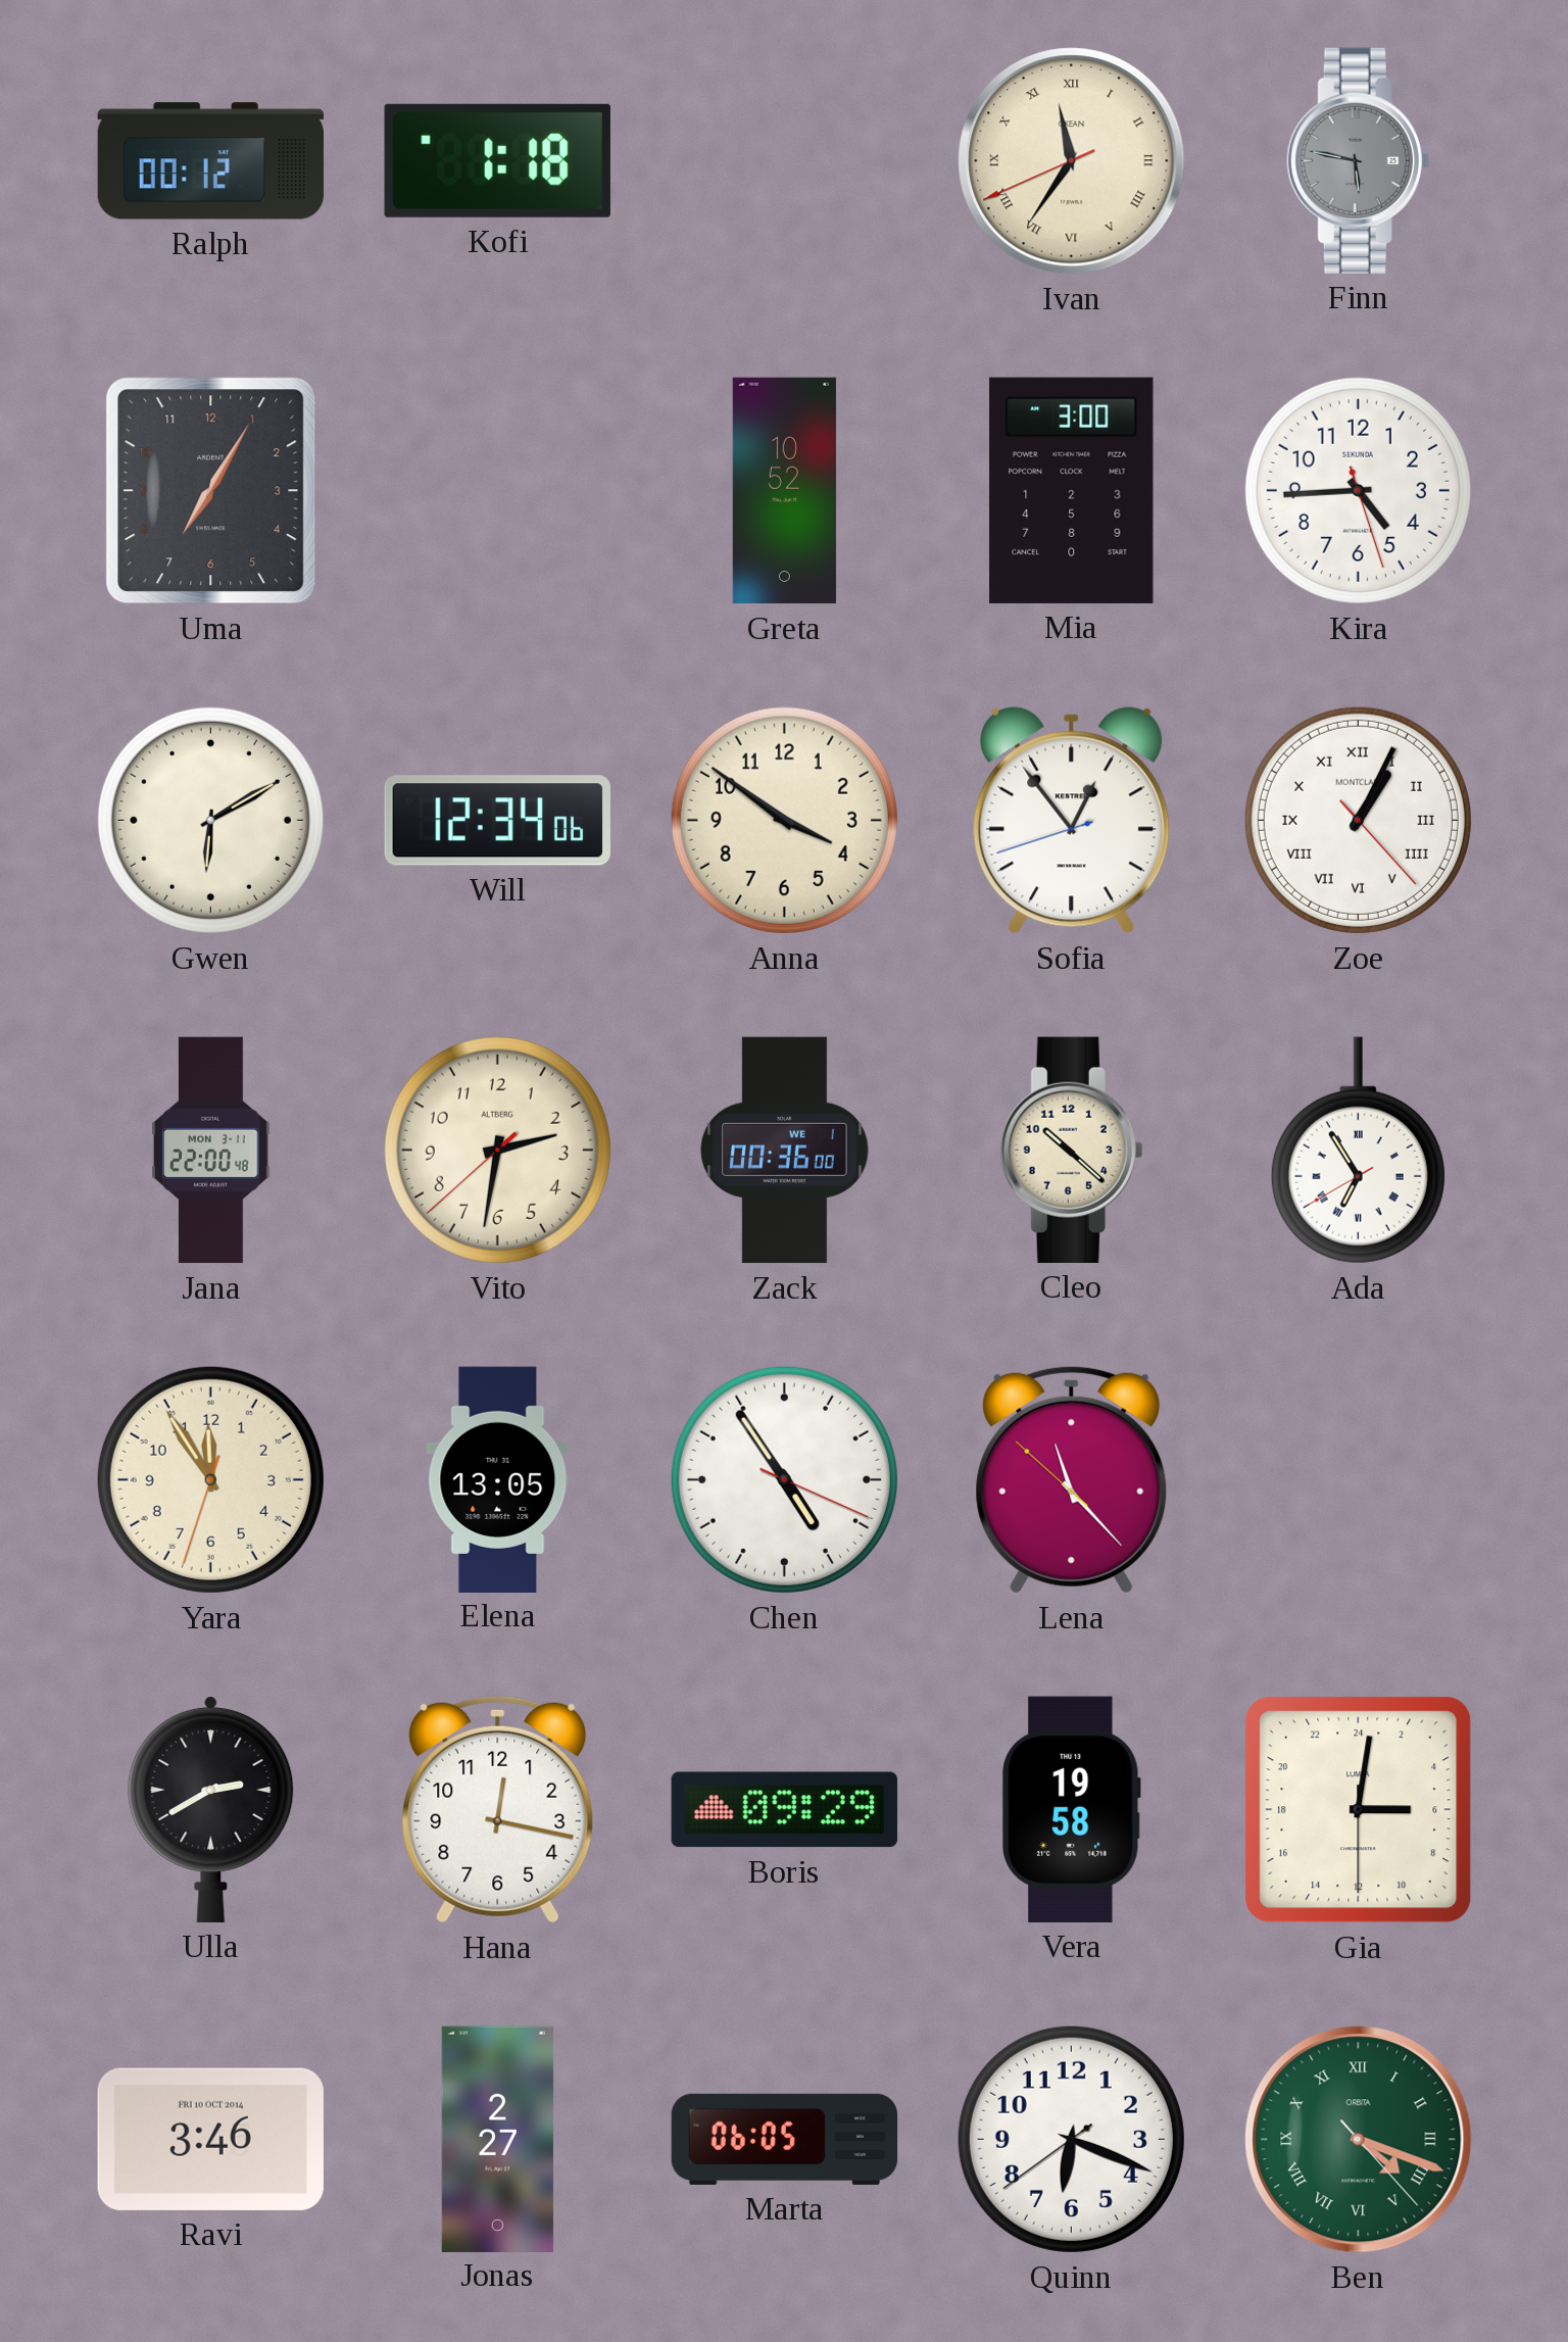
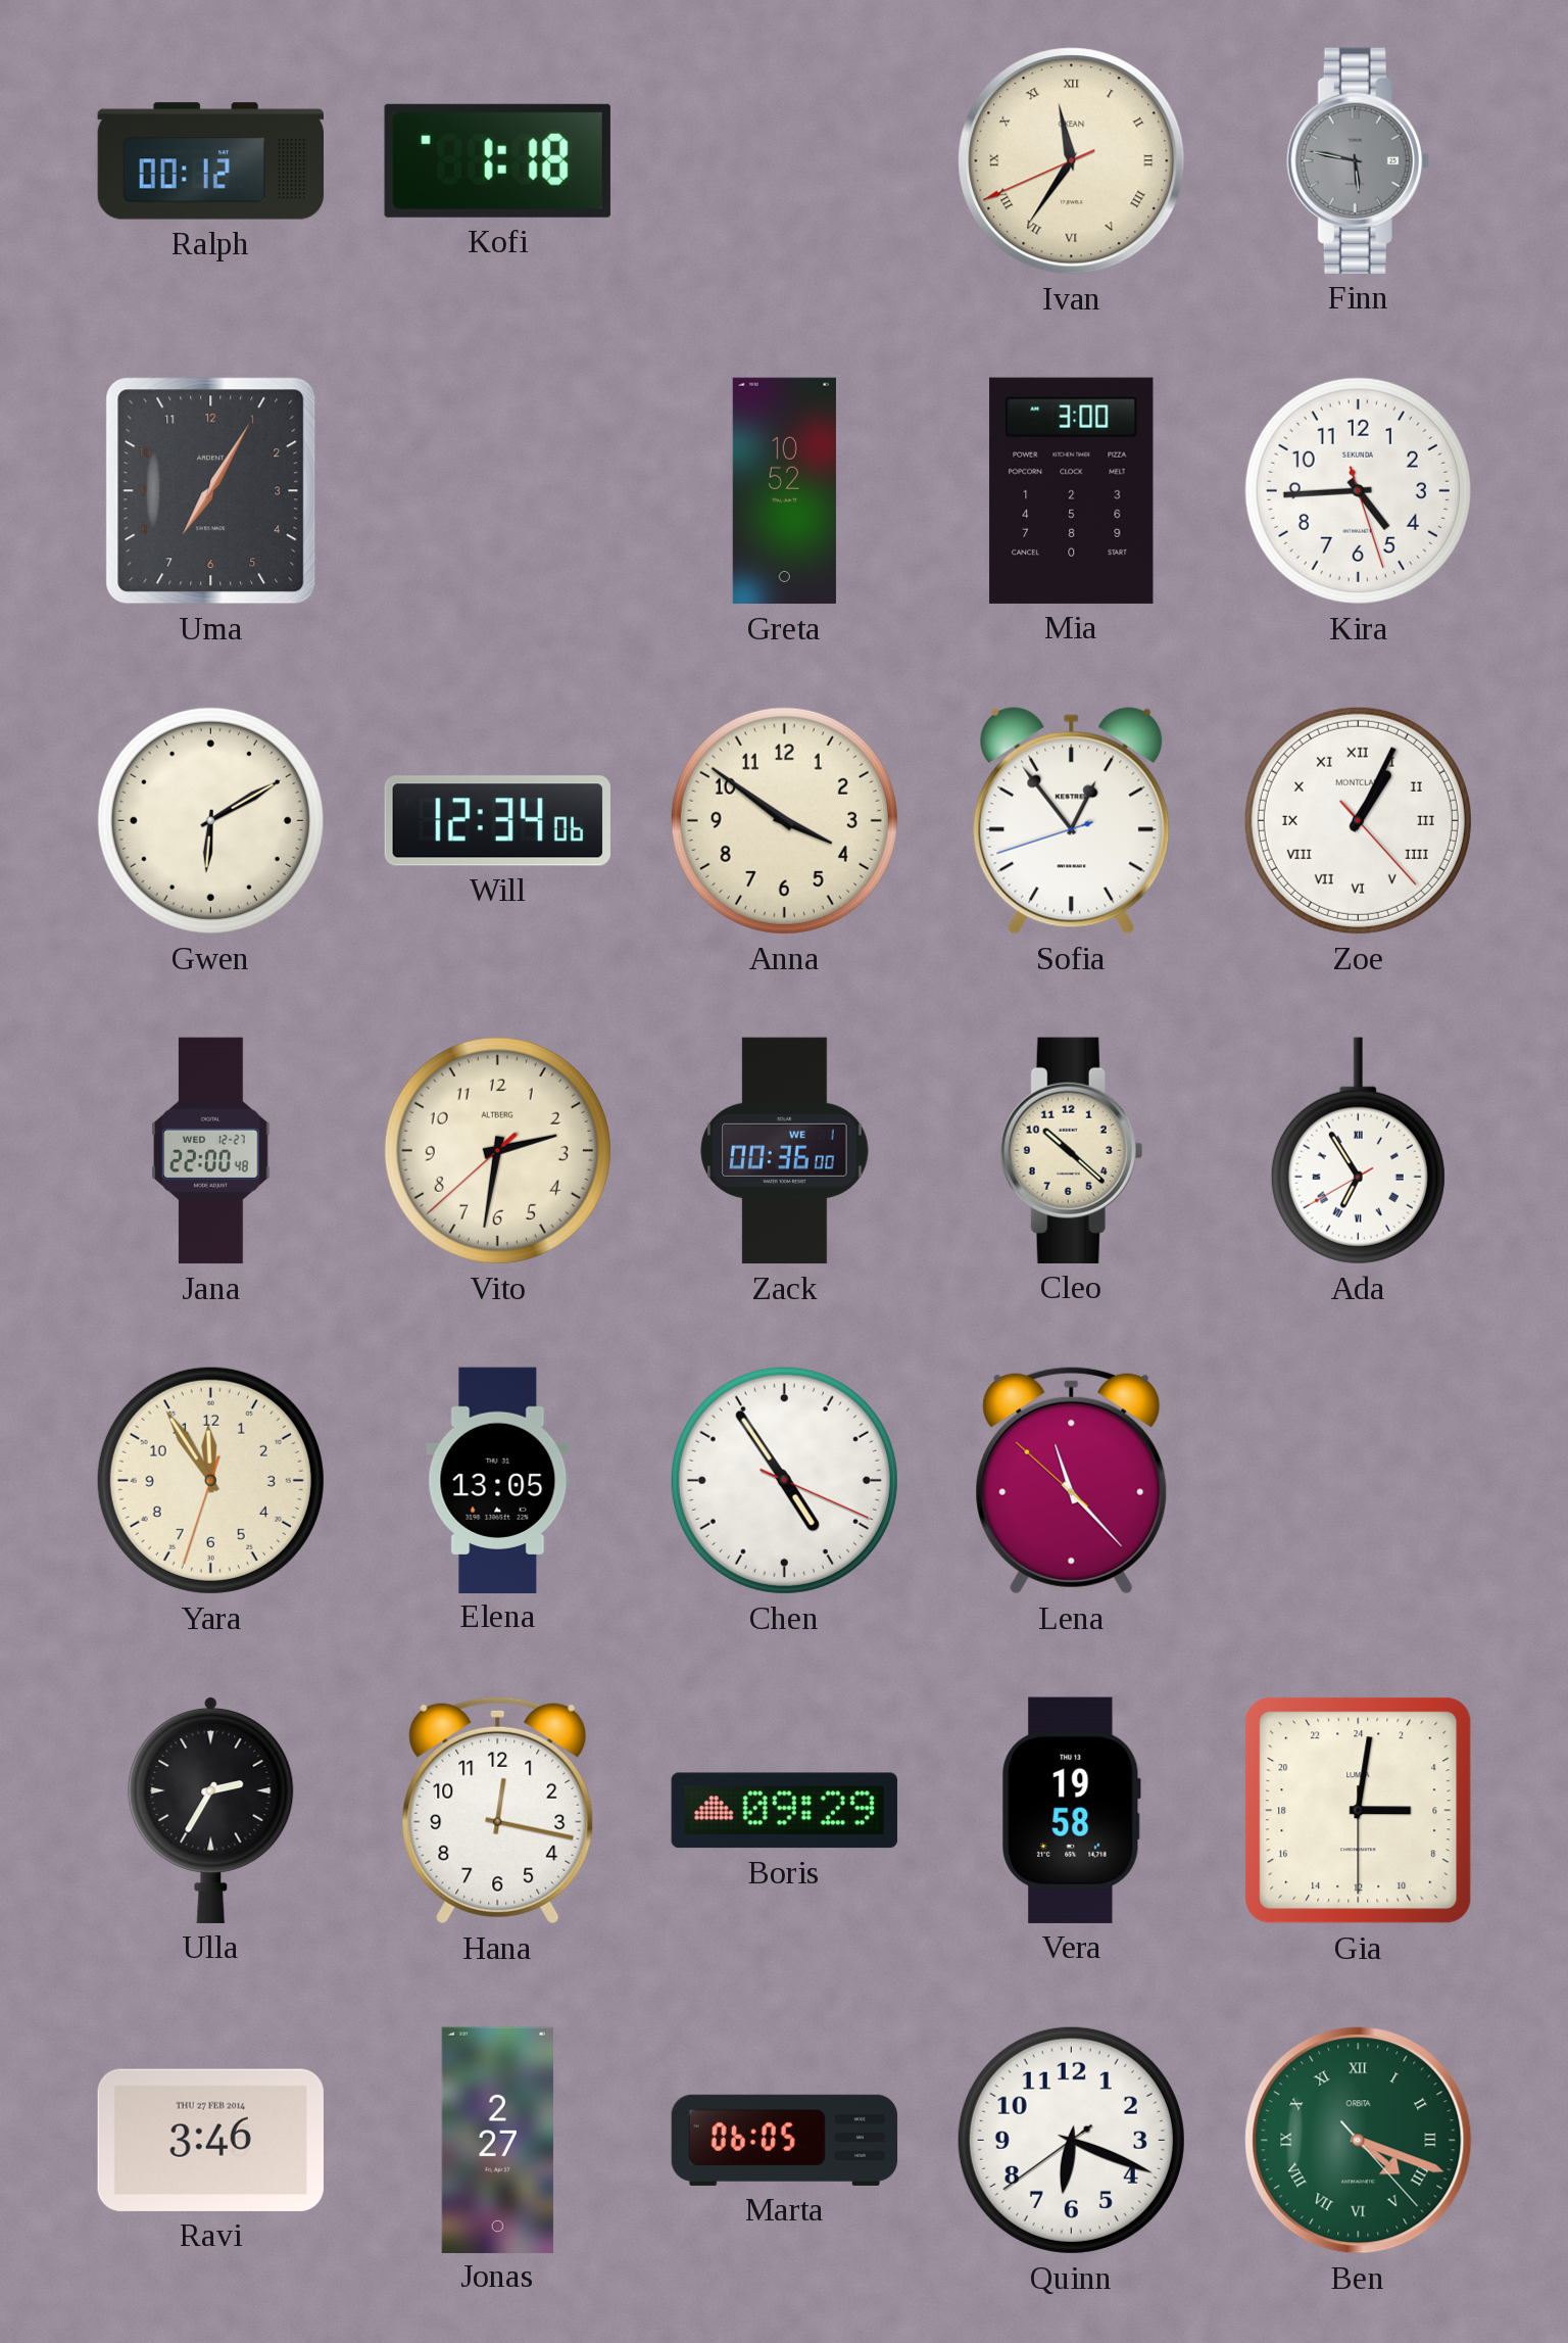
Jana date: MON 3-11 -> WED 12-27
Ulla: 2:40 -> 2:35
Ravi date: FRI 10 OCT 2014 -> THU 27 FEB 2014
